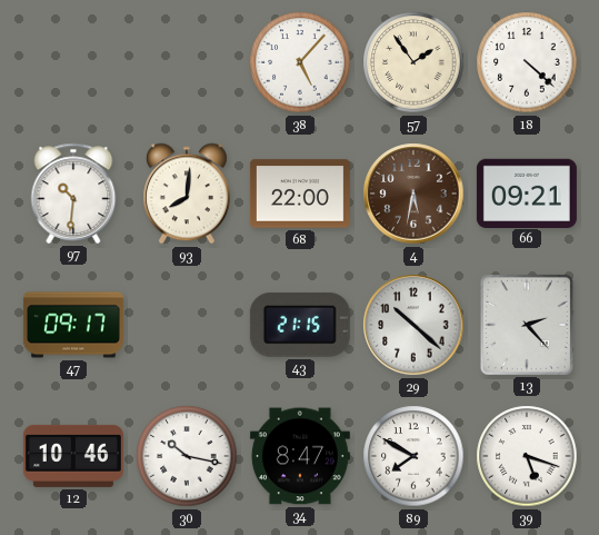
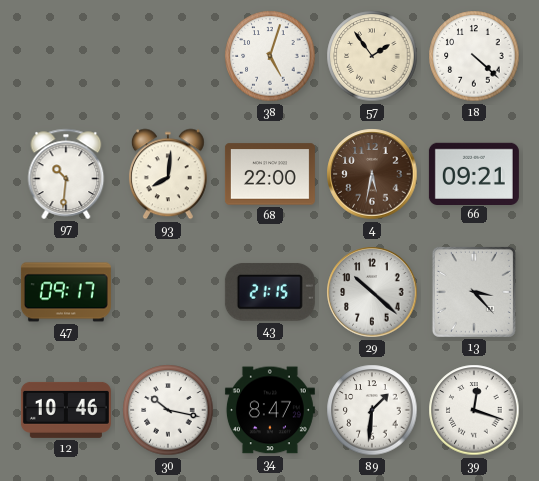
38: 5:07 -> 5:03
13: 2:23 -> 3:23
89: 7:50 -> 1:31
39: 5:18 -> 12:18
